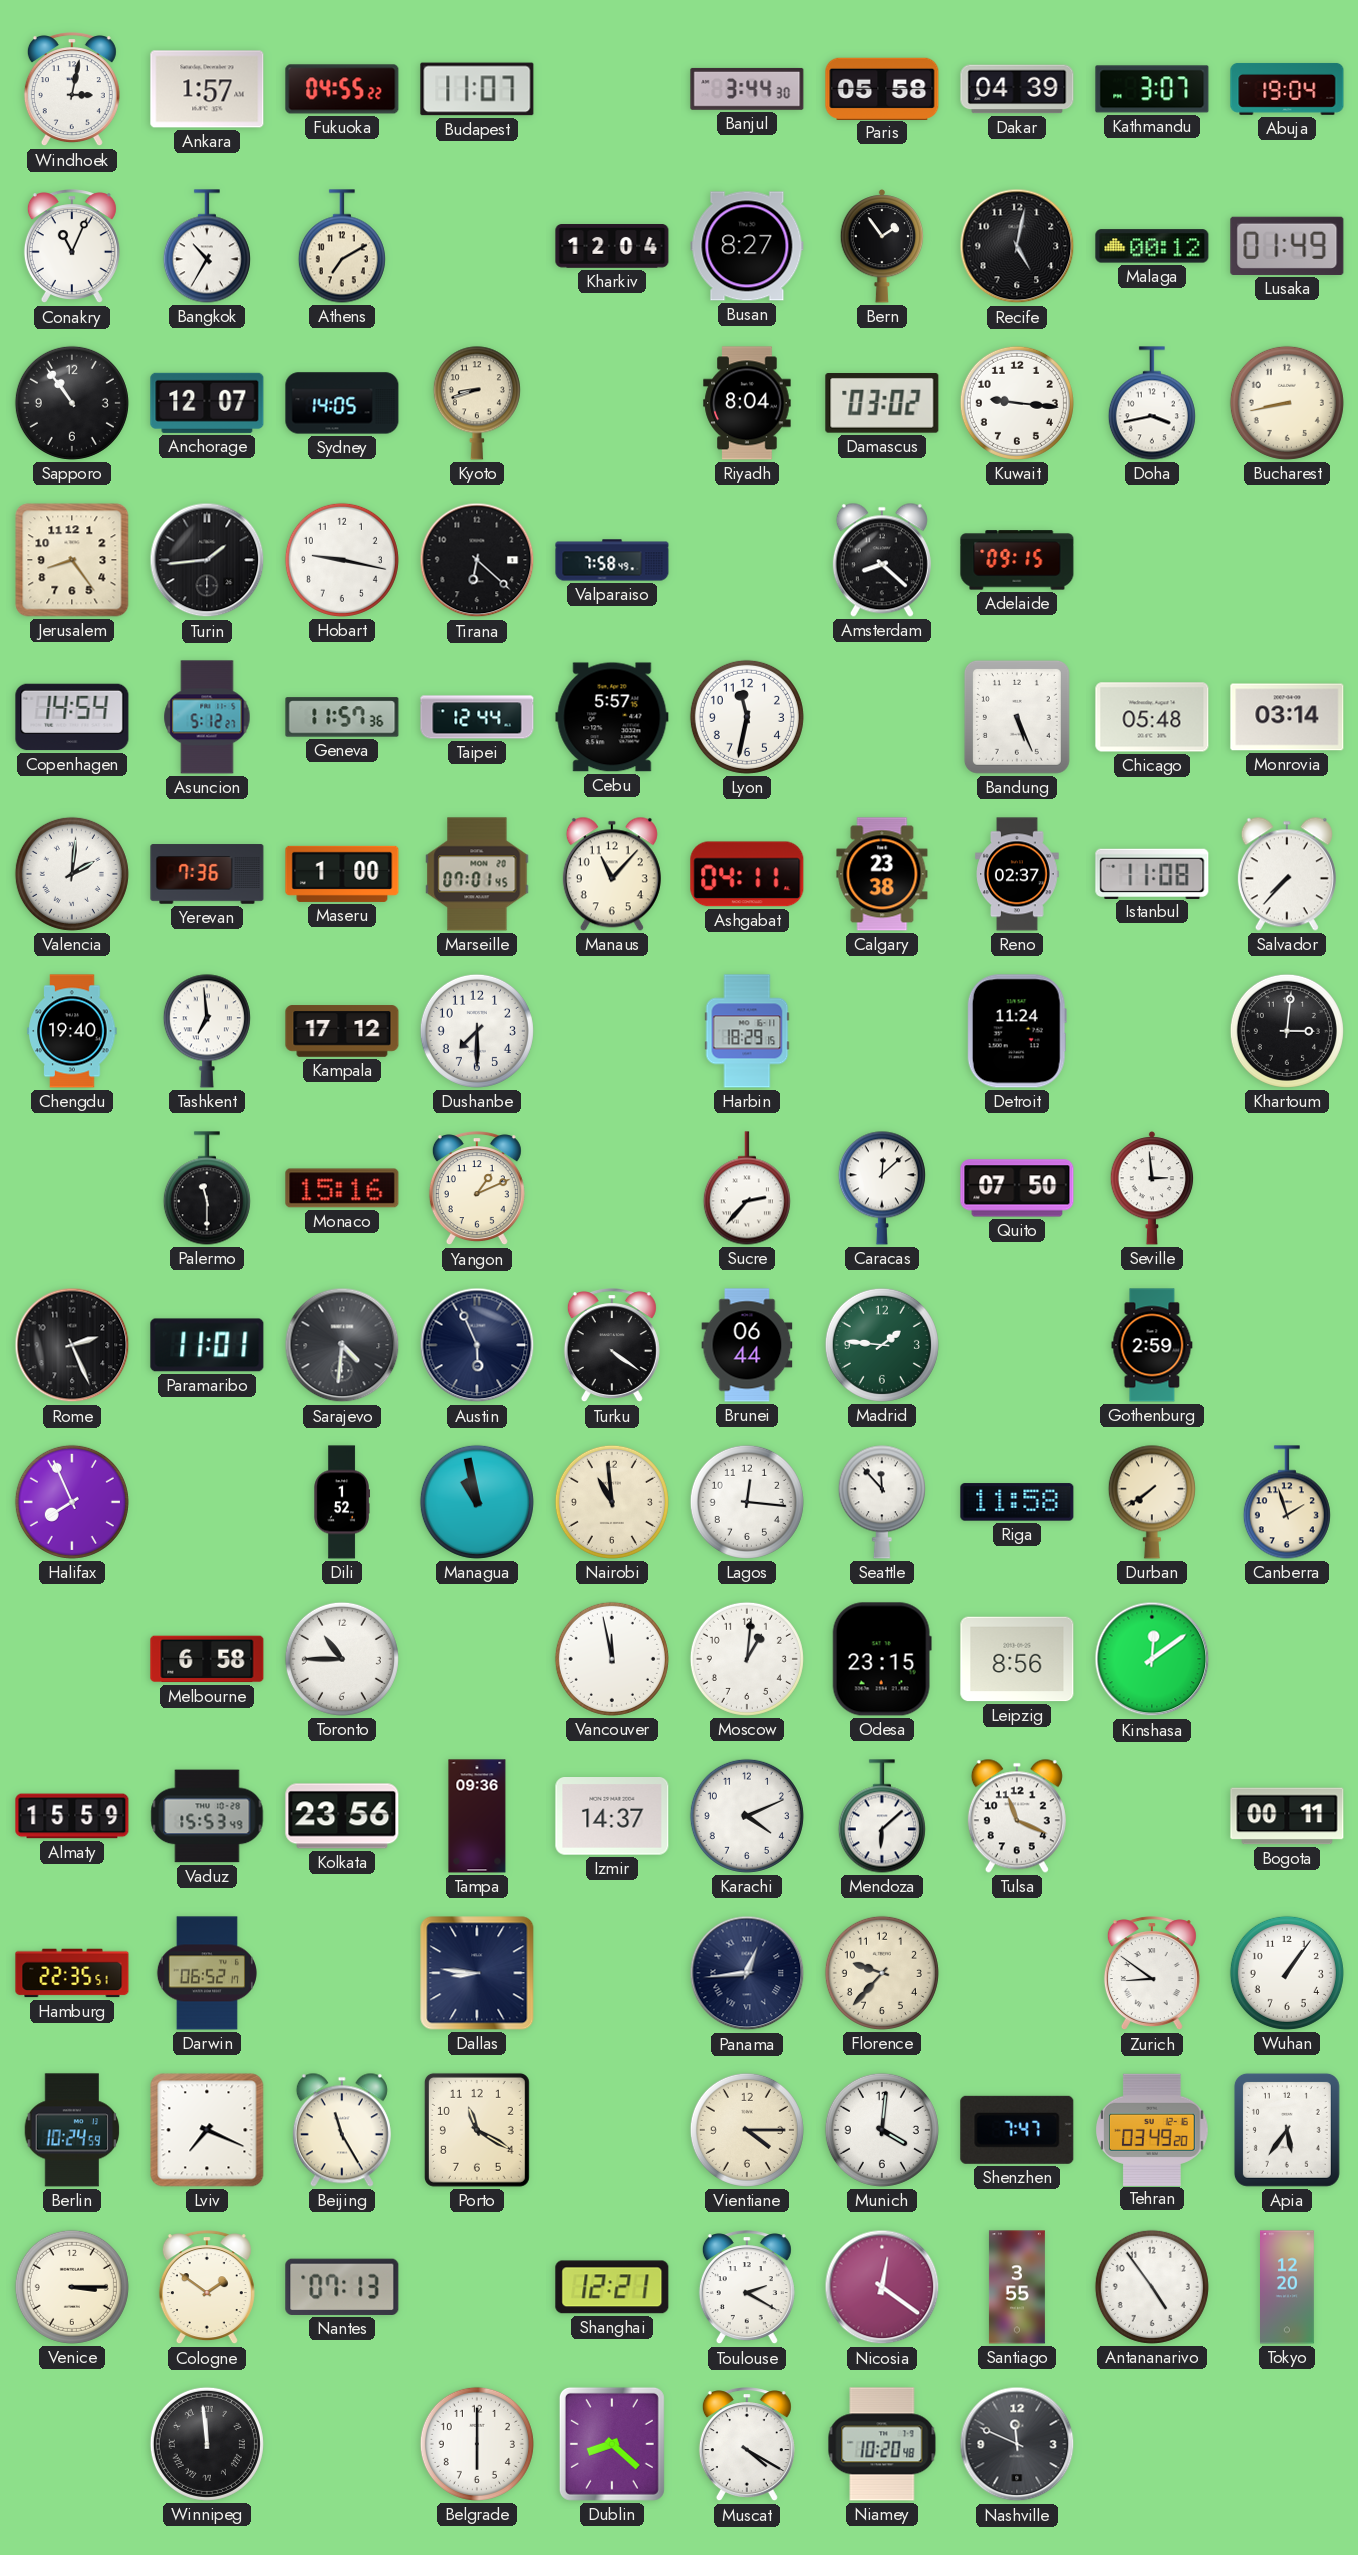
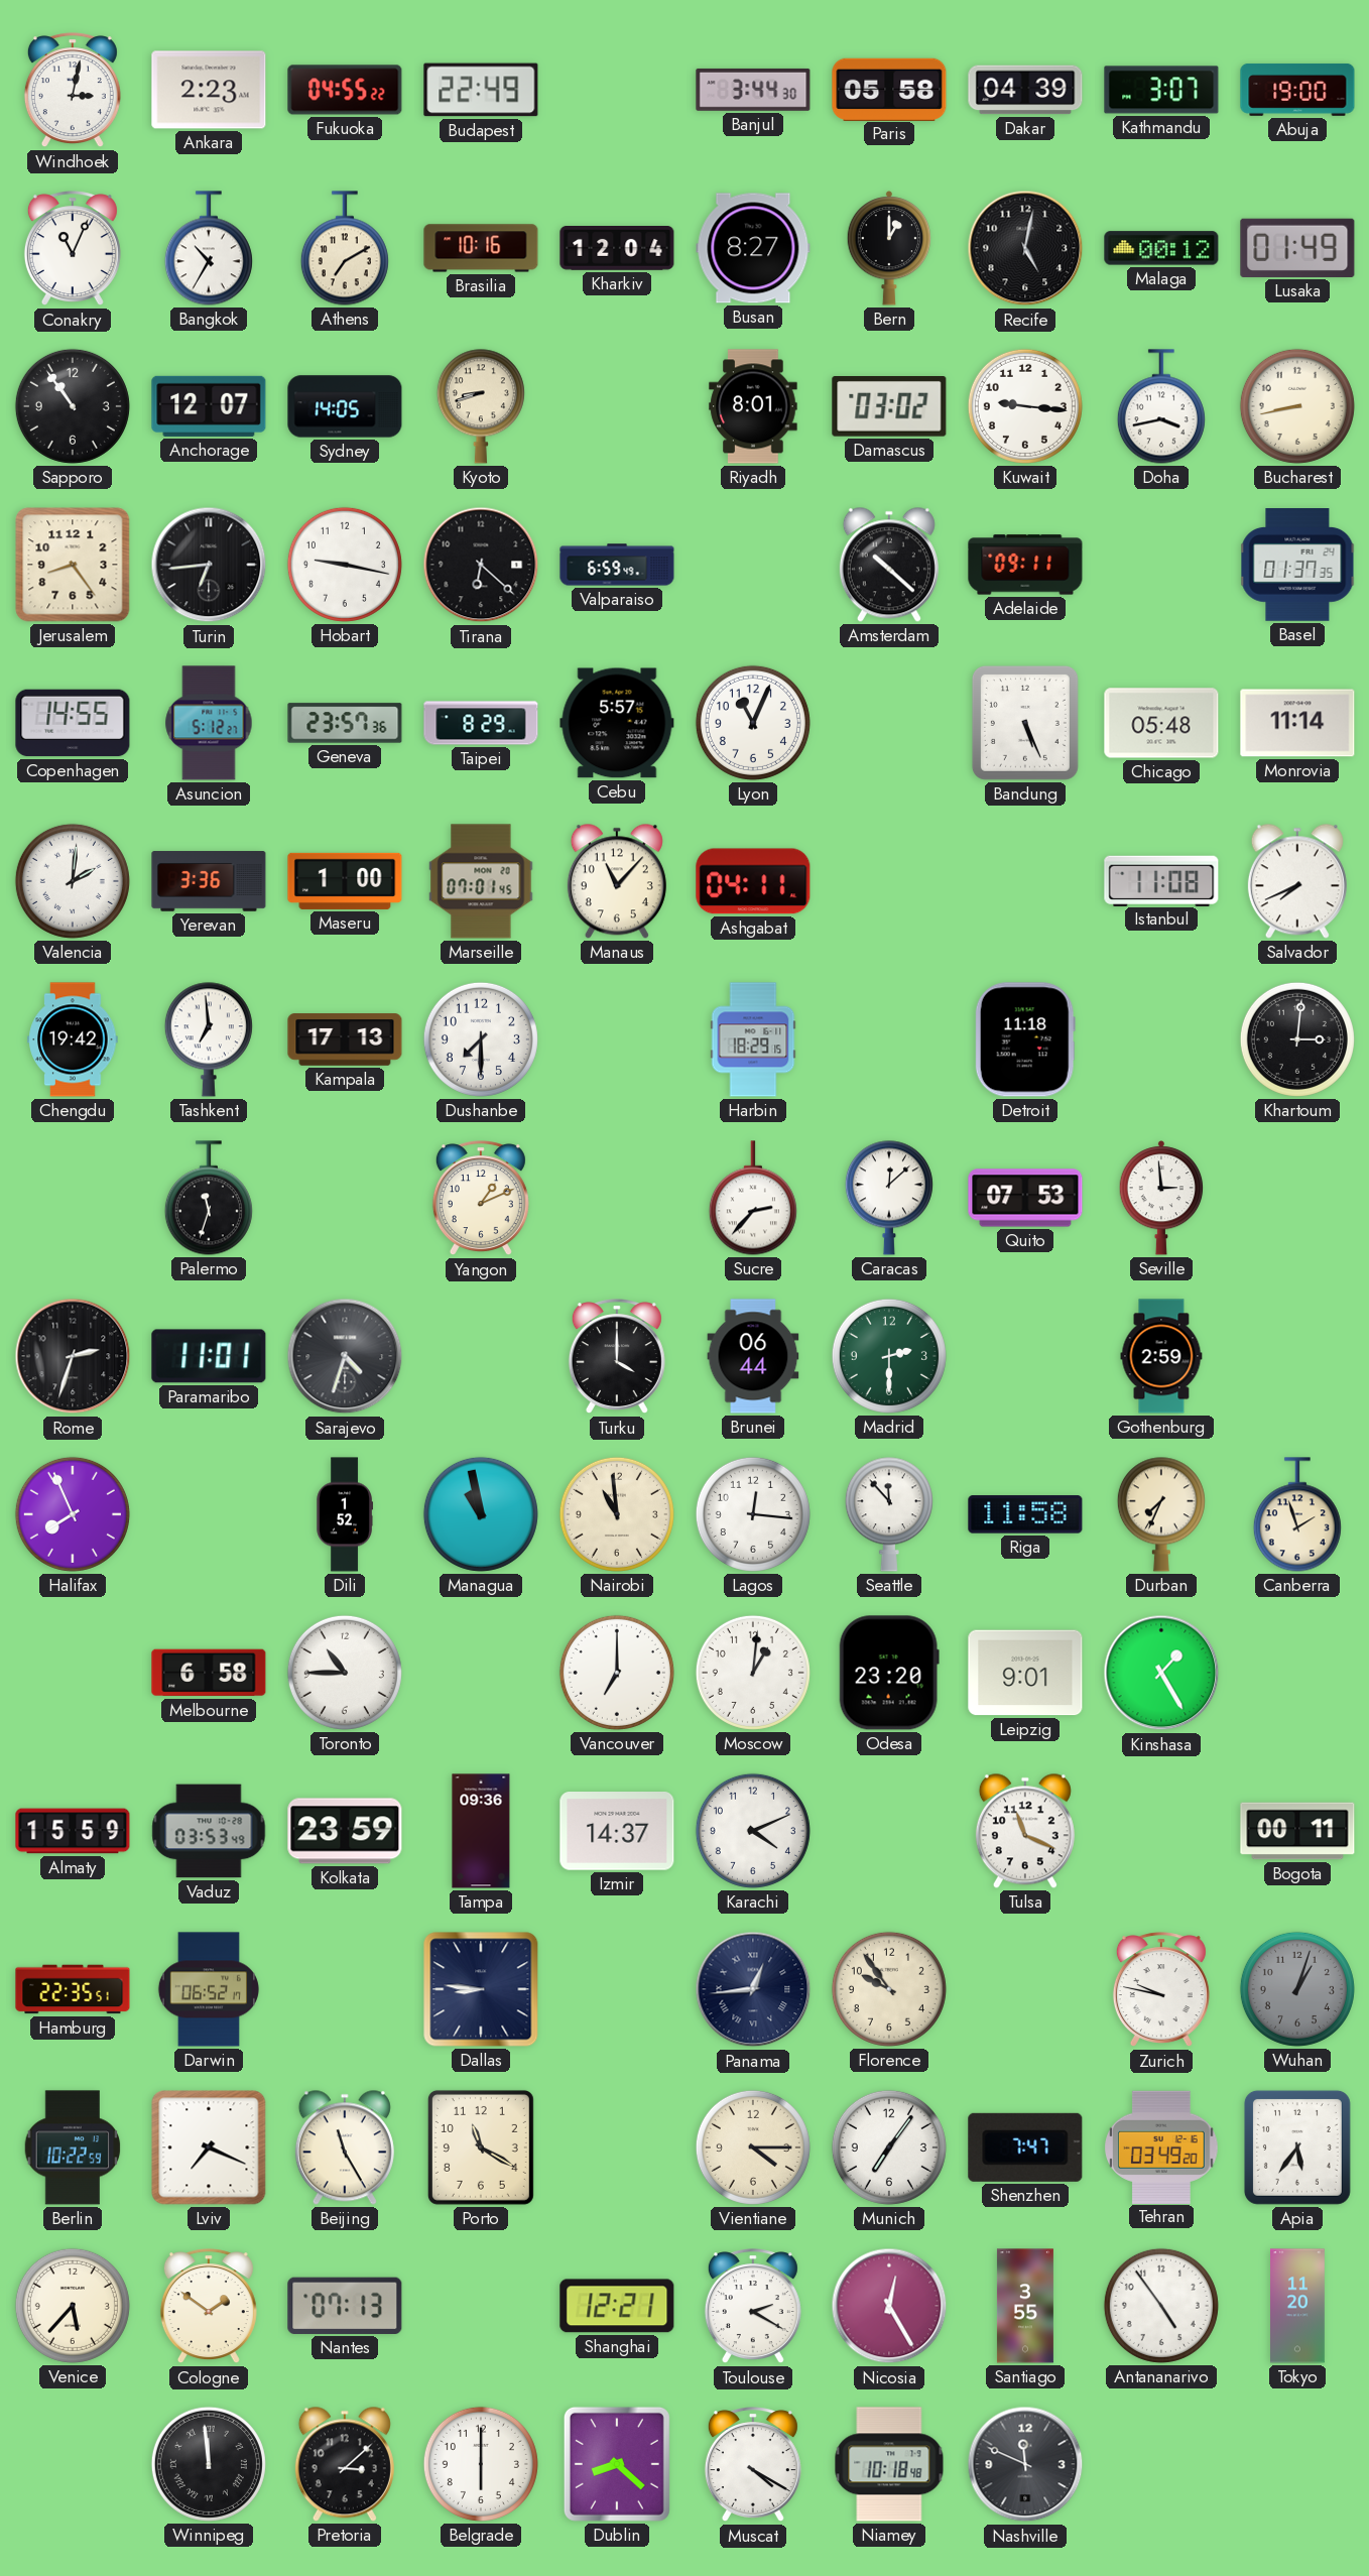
Ankara: 1:57 -> 2:23
Budapest: 11:07 -> 22:49
Abuja: 19:04 -> 19:00
Brasilia: none -> 10:16
Bern: 1:54 -> 1:00
Riyadh: 8:04 -> 8:01
Turin: 1:44 -> 6:44
Valparaiso: 7:58 -> 6:59
Amsterdam: 8:22 -> 10:22
Adelaide: 09:15 -> 09:11
Basel: none -> 01:37
Copenhagen: 14:54 -> 14:55
Geneva: 11:57 -> 23:57
Taipei: 12:44 -> 8:29
Lyon: 11:32 -> 11:04
Monrovia: 03:14 -> 11:14
Yerevan: 7:36 -> 3:36
Calgary: 23:38 -> none
Reno: 02:37 -> none
Salvador: 7:37 -> 7:41
Chengdu: 19:40 -> 19:42
Kampala: 17:12 -> 17:13
Detroit: 11:24 -> 11:18
Palermo: 11:30 -> 11:33
Monaco: 15:16 -> none
Quito: 07:50 -> 07:53
Rome: 2:26 -> 2:33
Sarajevo: 4:31 -> 4:33
Austin: 5:56 -> none
Turku: 4:21 -> 4:00
Madrid: 1:46 -> 2:30
Durban: 7:39 -> 7:34
Vancouver: 11:58 -> 7:00
Odesa: 23:15 -> 23:20
Leipzig: 8:56 -> 9:01
Kinshasa: 12:09 -> 1:25
Vaduz: 15:53 -> 03:53
Kolkata: 23:56 -> 23:59
Mendoza: 6:08 -> none
Florence: 9:37 -> 9:54
Zurich: 8:51 -> 9:47
Wuhan: 1:06 -> 1:03
Wuhan dial: white -> grey
Berlin: 10:24 -> 10:22
Munich: 4:01 -> 7:06
Venice: 3:15 -> 5:37
Nicosia: 12:21 -> 12:25
Tokyo: 12:20 -> 11:20
Pretoria: none -> 3:08
Niamey: 10:20 -> 10:18
